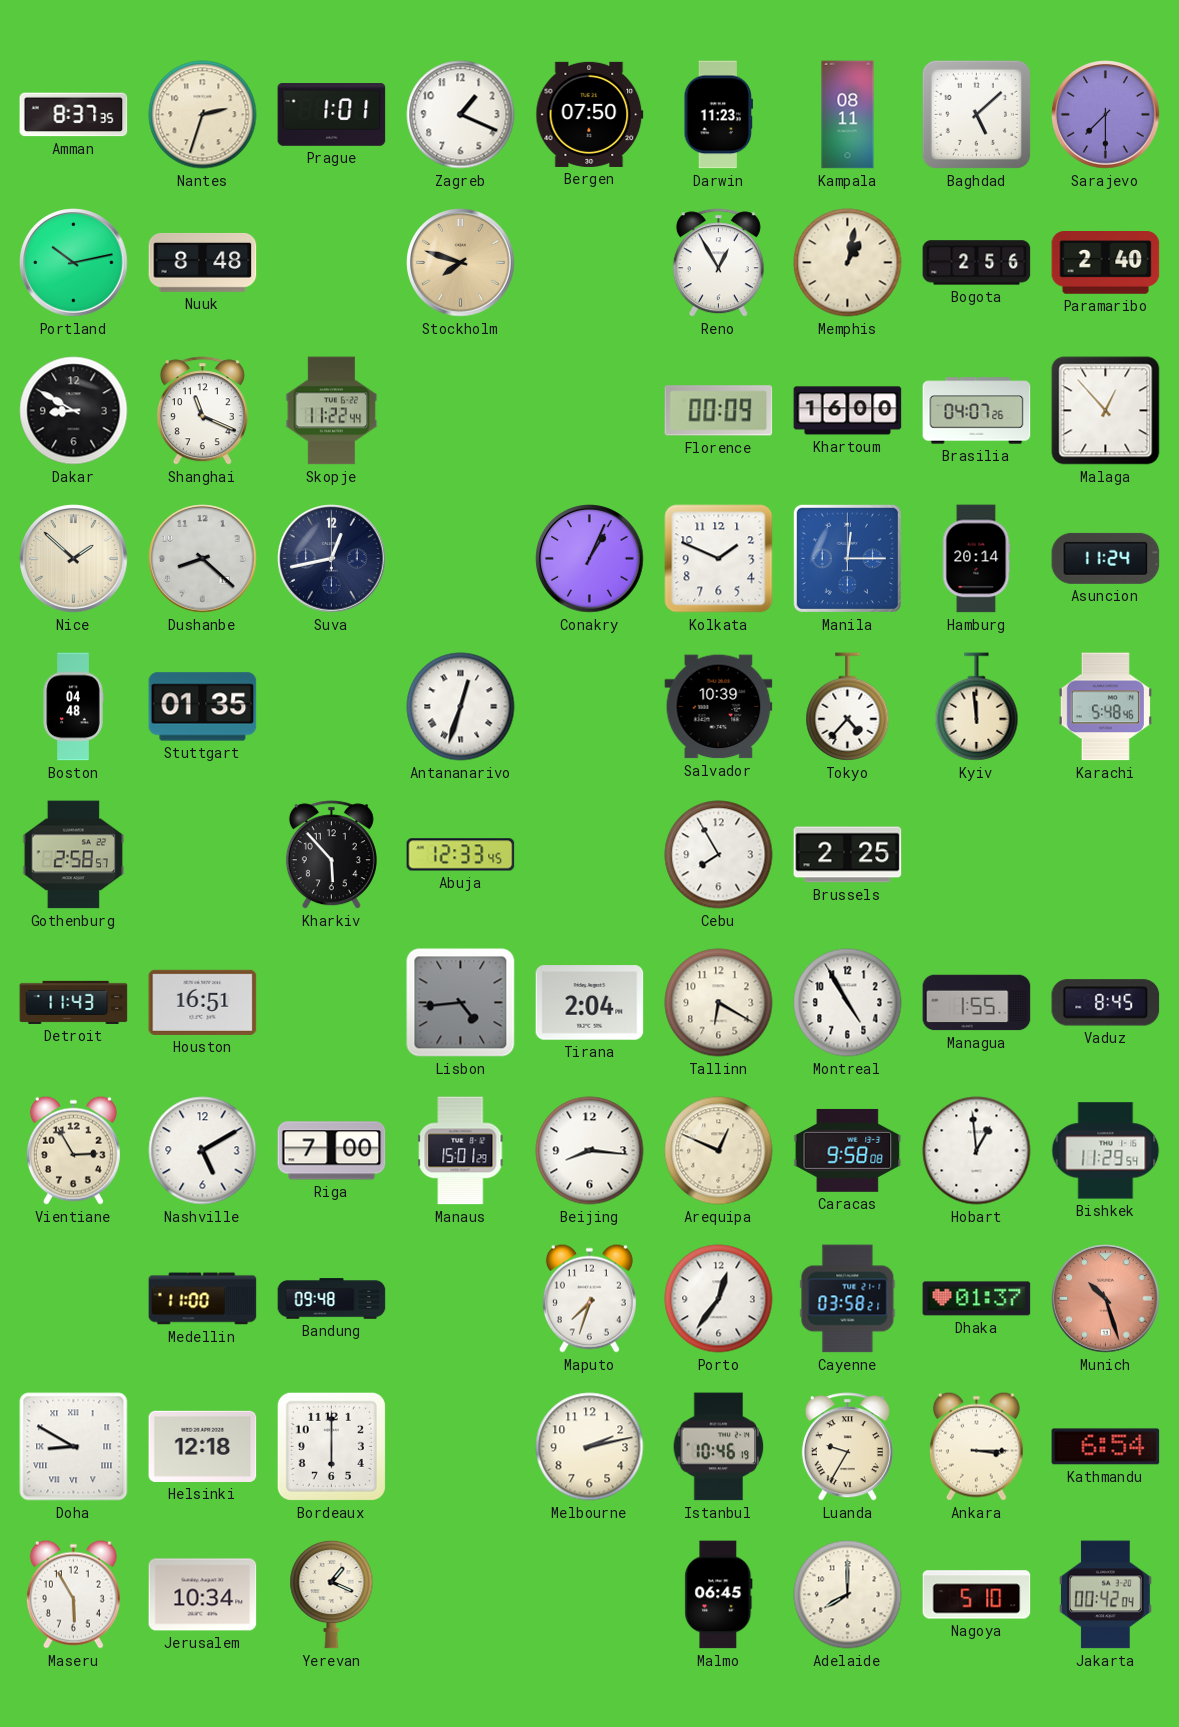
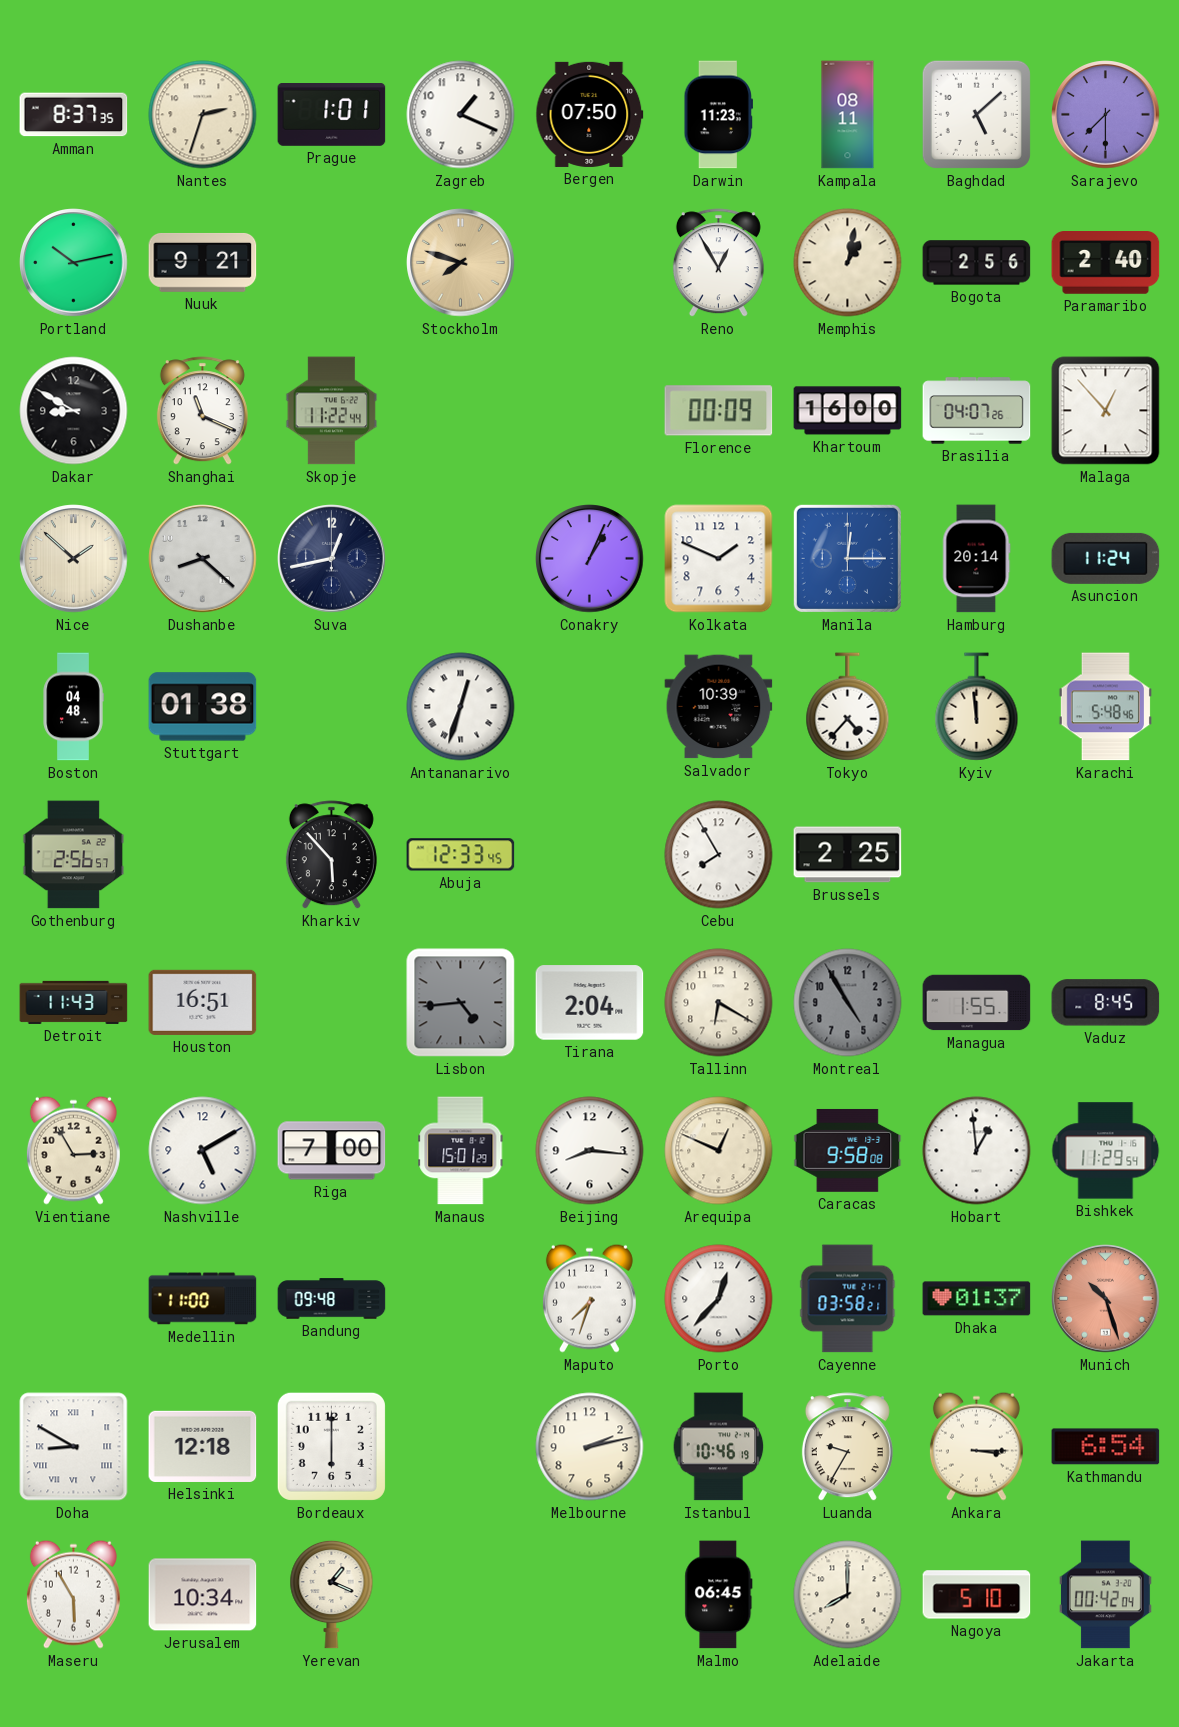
Nuuk: 8:48 -> 9:21
Stuttgart: 01:35 -> 01:38
Gothenburg: 2:58 -> 2:56
Montreal dial: white -> grey
Porto: 12:36 -> 12:37
